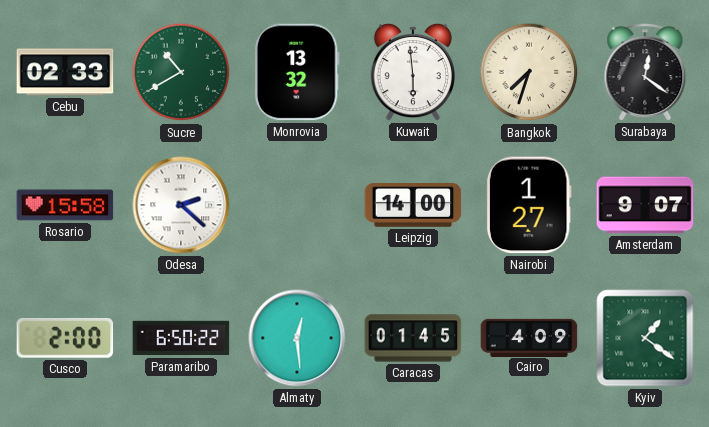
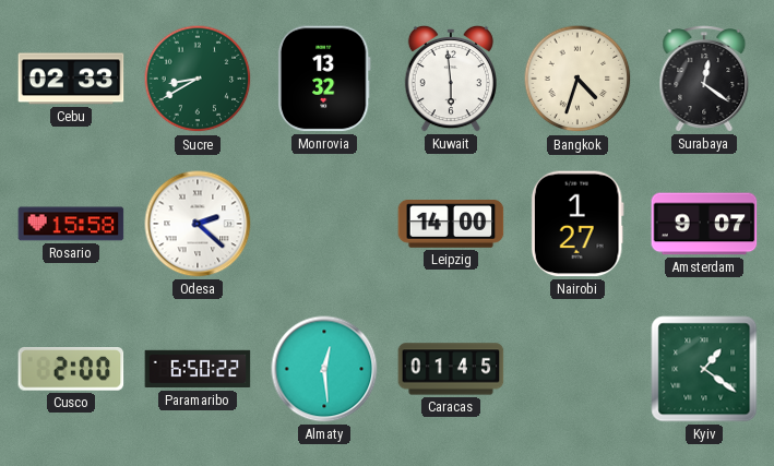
Sucre: 10:40 -> 8:40
Bangkok: 7:33 -> 4:33
Cairo: 4:09 -> none
